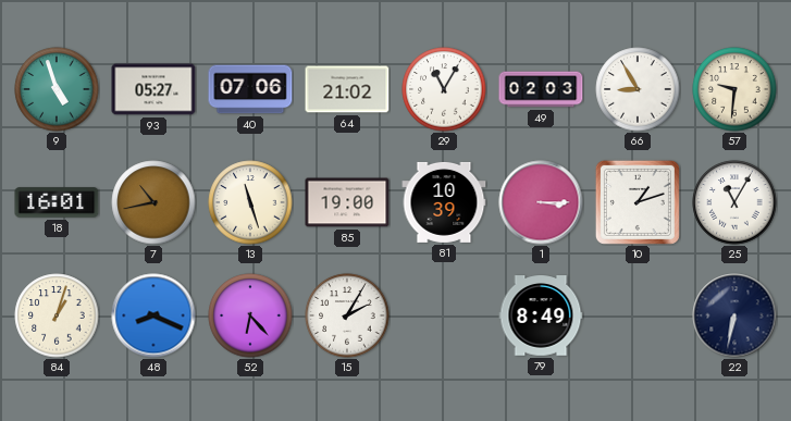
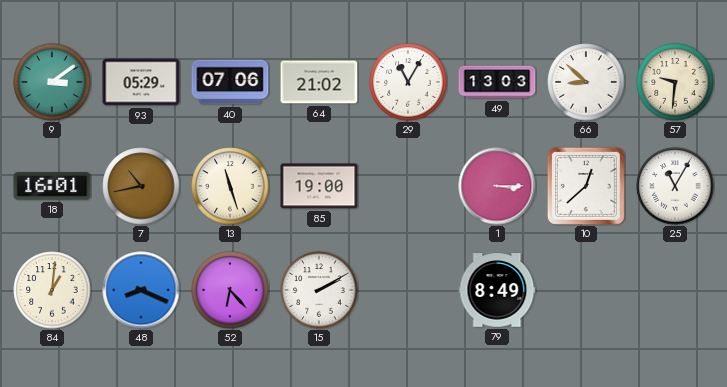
9: 4:57 -> 3:09
93: 05:27 -> 05:29
49: 02:03 -> 13:03
66: 8:55 -> 8:52
81: 10:39 -> none
10: 1:12 -> 12:38
84: 1:03 -> 1:01
15: 2:05 -> 2:10
22: 6:32 -> none
